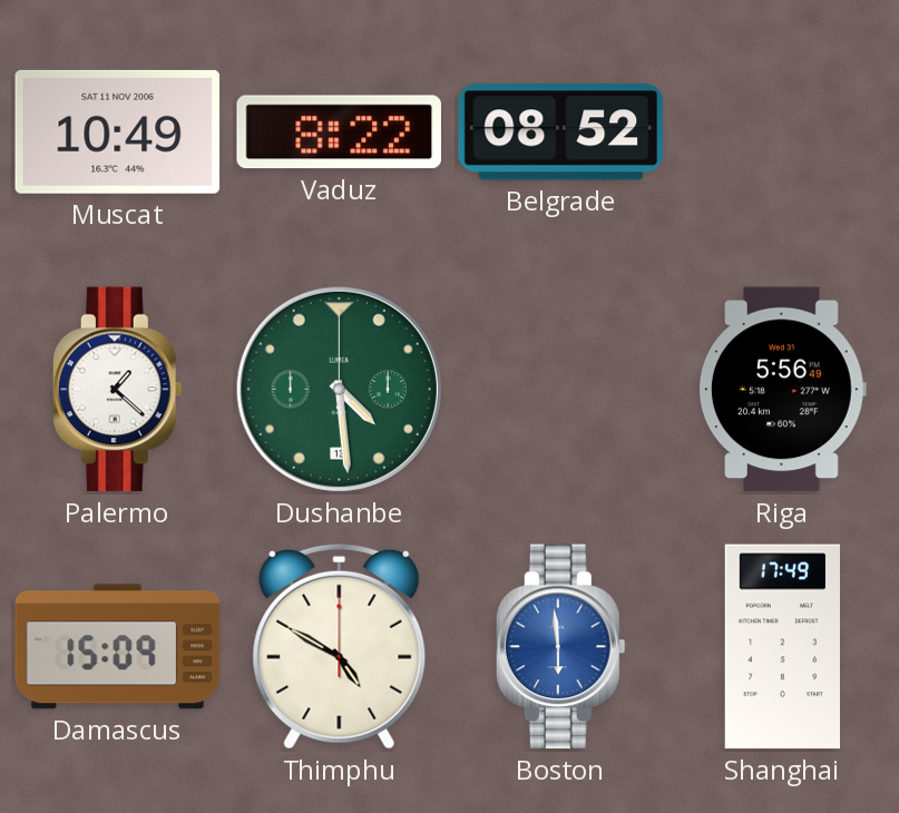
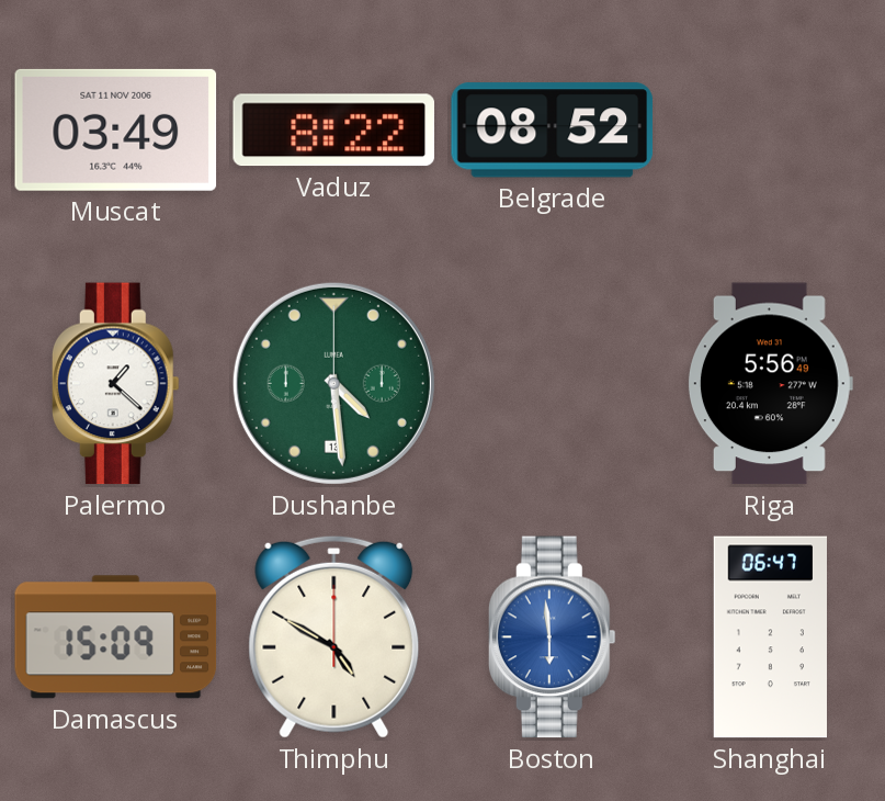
Muscat: 10:49 -> 03:49
Shanghai: 17:49 -> 06:47
